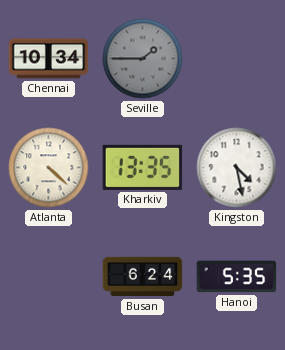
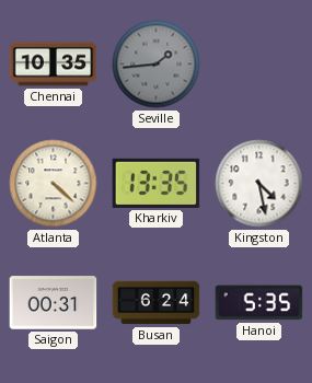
Chennai: 10:34 -> 10:35
Seville: 1:45 -> 1:44
Saigon: none -> 00:31
